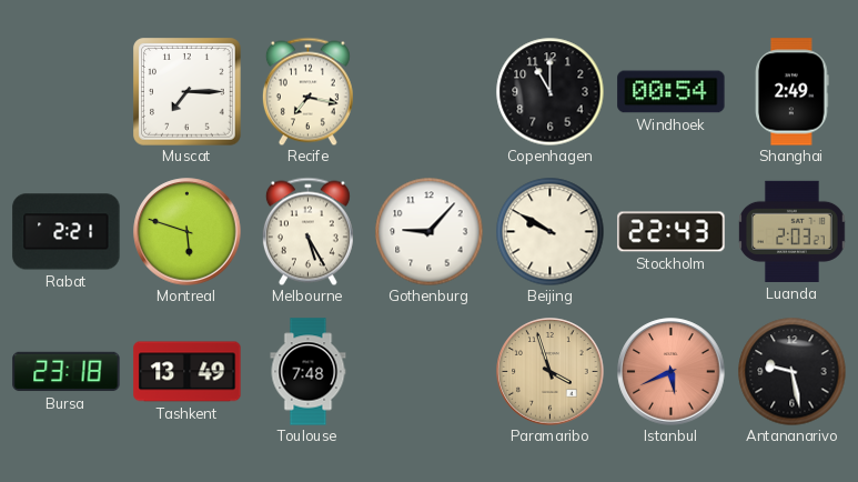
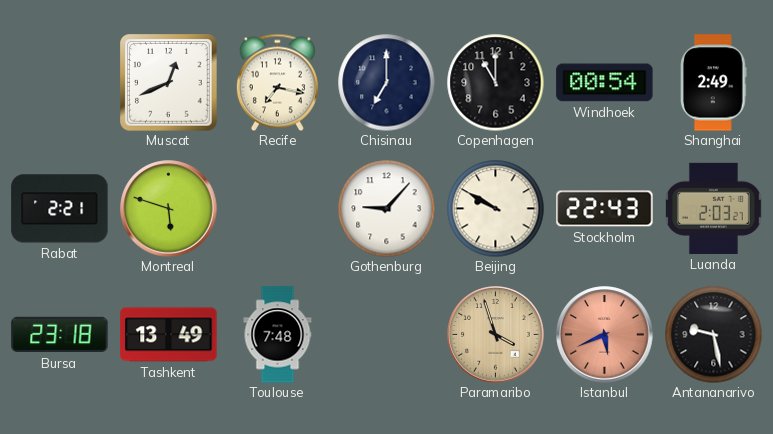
Muscat: 7:15 -> 12:41
Chisinau: none -> 7:00
Melbourne: 5:25 -> none
